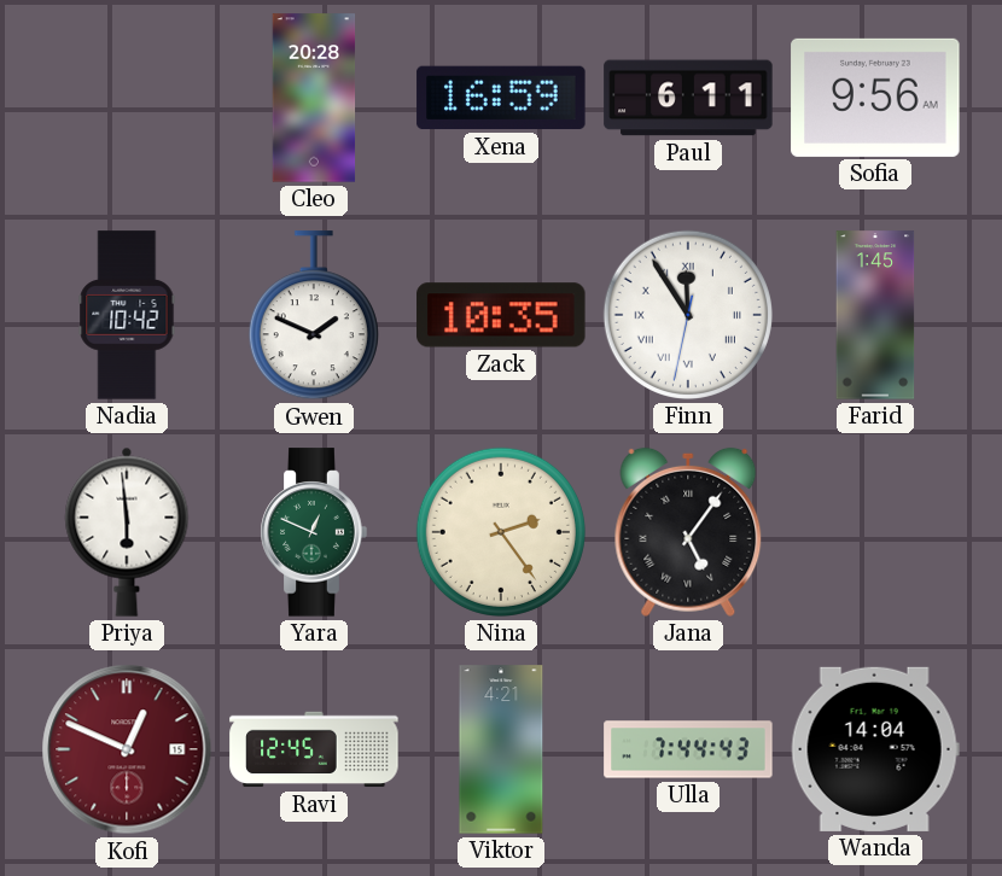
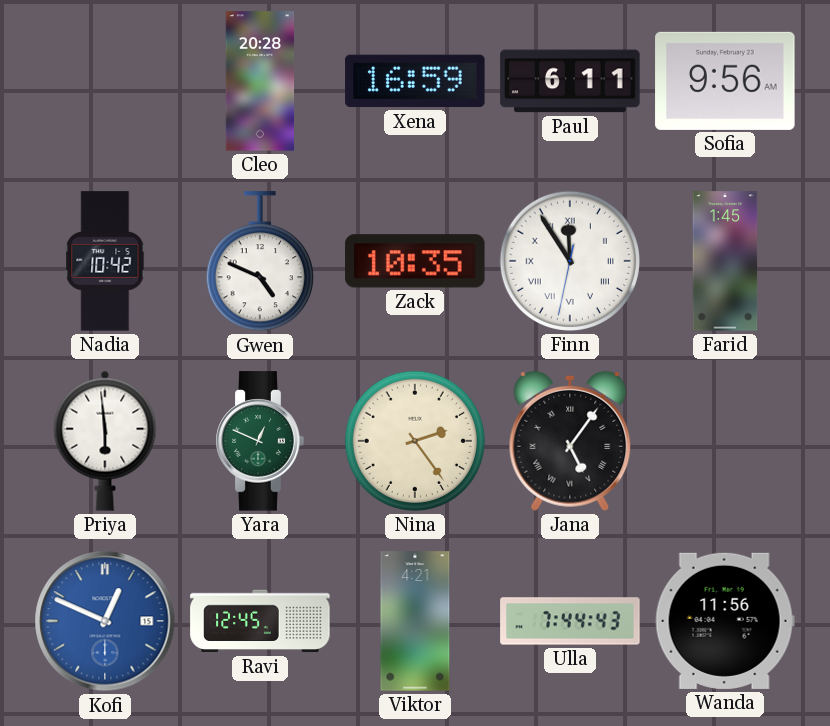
Gwen: 1:49 -> 4:49
Kofi dial: burgundy -> blue
Wanda: 14:04 -> 11:56
